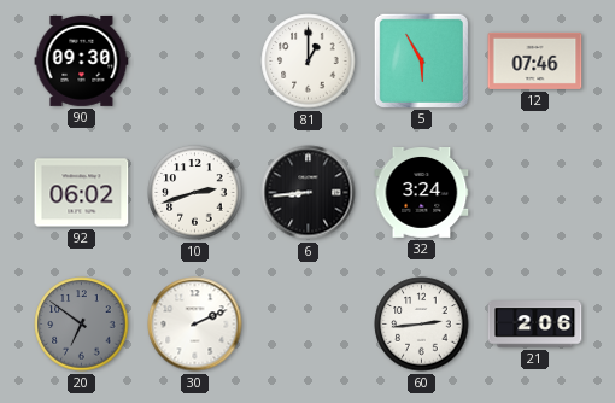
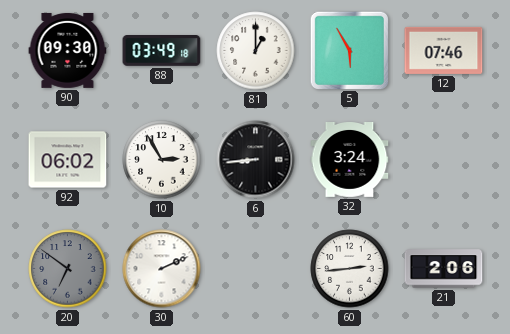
88: none -> 03:49
10: 2:42 -> 2:55
